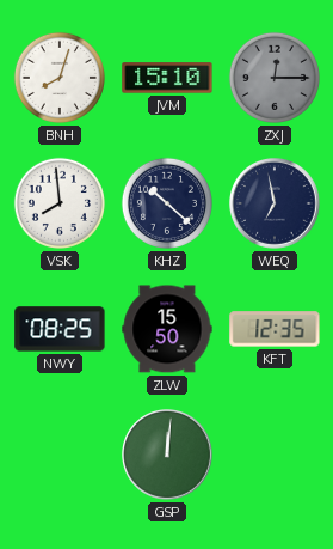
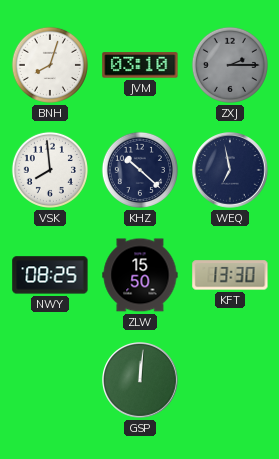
JVM: 15:10 -> 03:10
ZXJ: 12:15 -> 2:15
KFT: 12:35 -> 13:30
